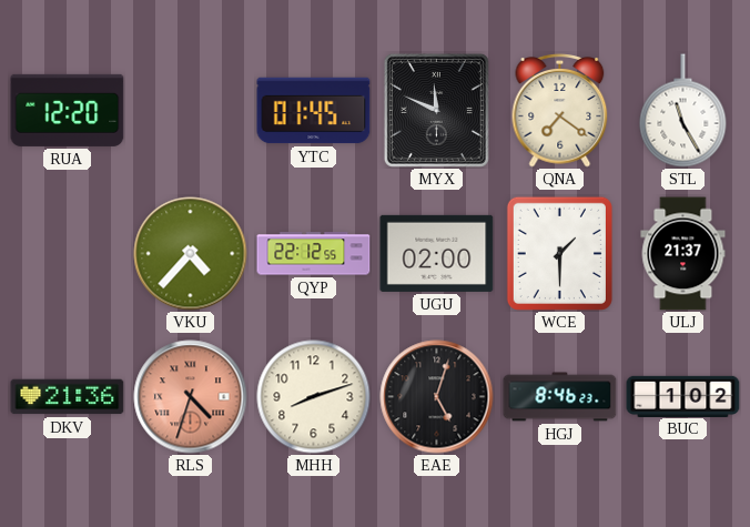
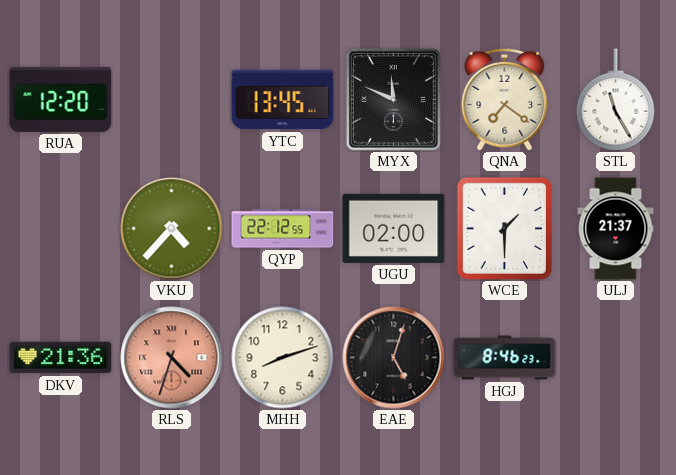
YTC: 01:45 -> 13:45
BUC: 1:02 -> none
